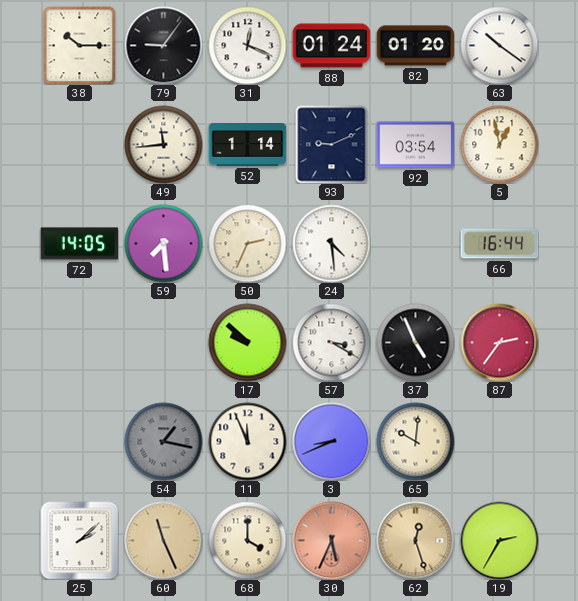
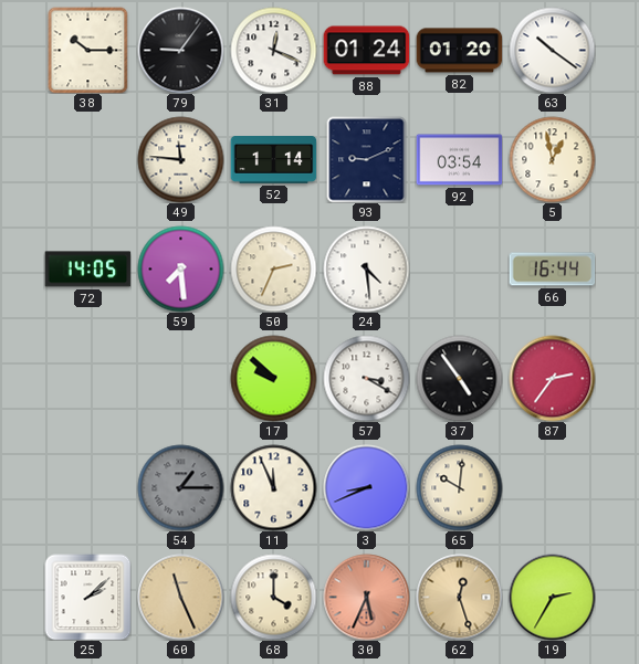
49: 11:44 -> 11:46
37: 4:56 -> 4:54
54: 1:17 -> 1:15
